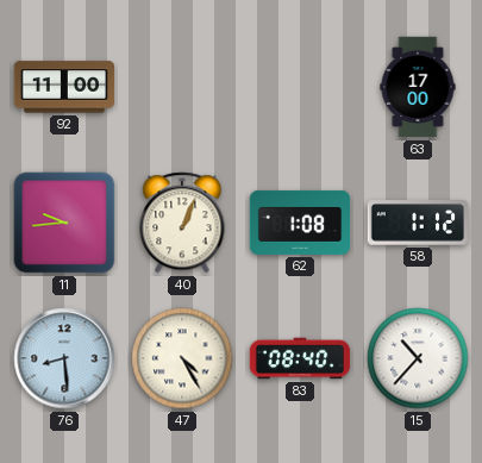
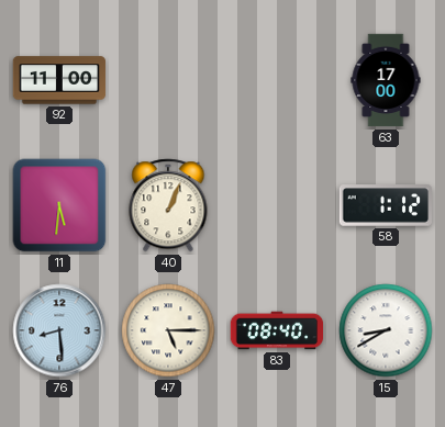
11: 9:44 -> 5:31
62: 1:08 -> none
47: 4:25 -> 5:15
15: 10:37 -> 8:40
